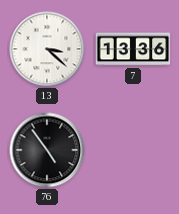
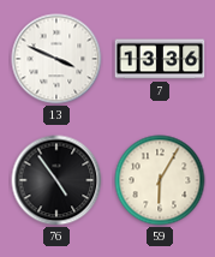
13: 3:22 -> 3:49
59: none -> 6:05
